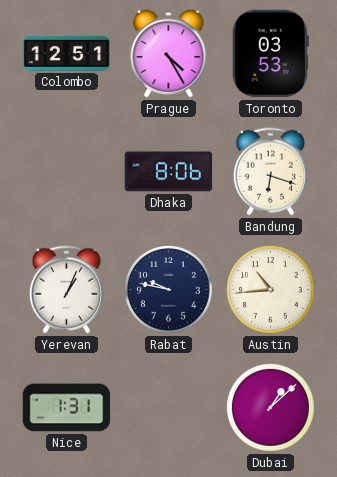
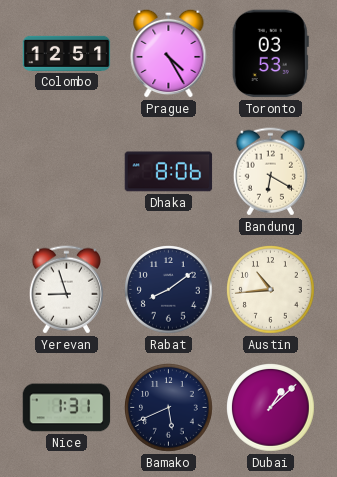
Bandung: 6:18 -> 6:20
Yerevan: 1:04 -> 8:57
Rabat: 9:47 -> 8:09
Bamako: none -> 5:41
